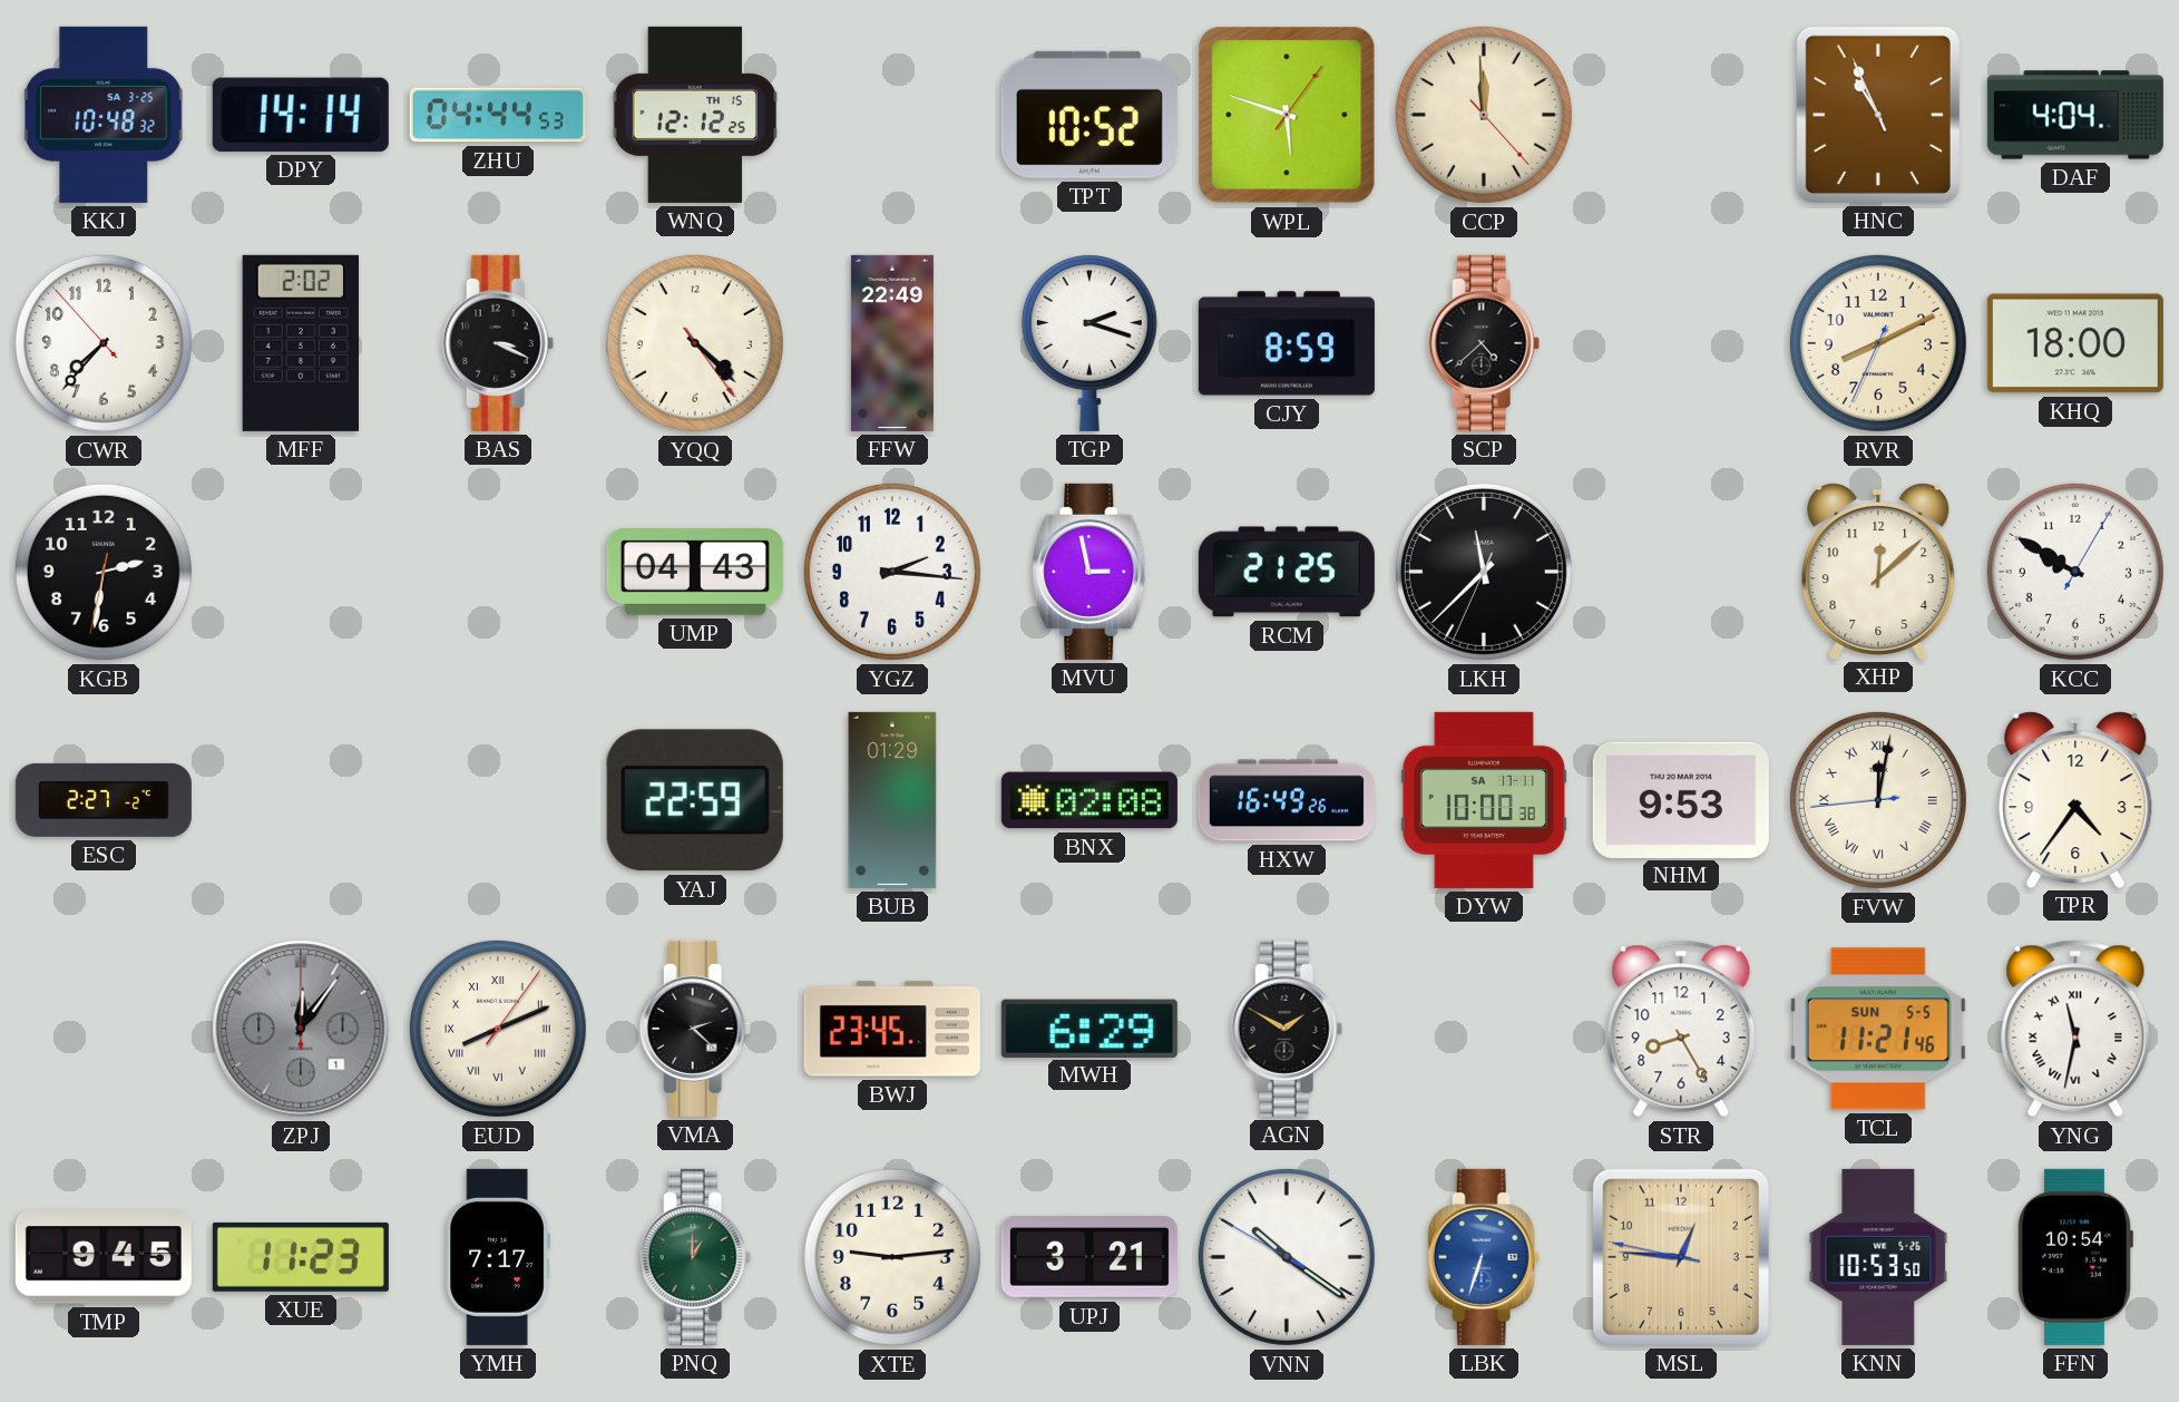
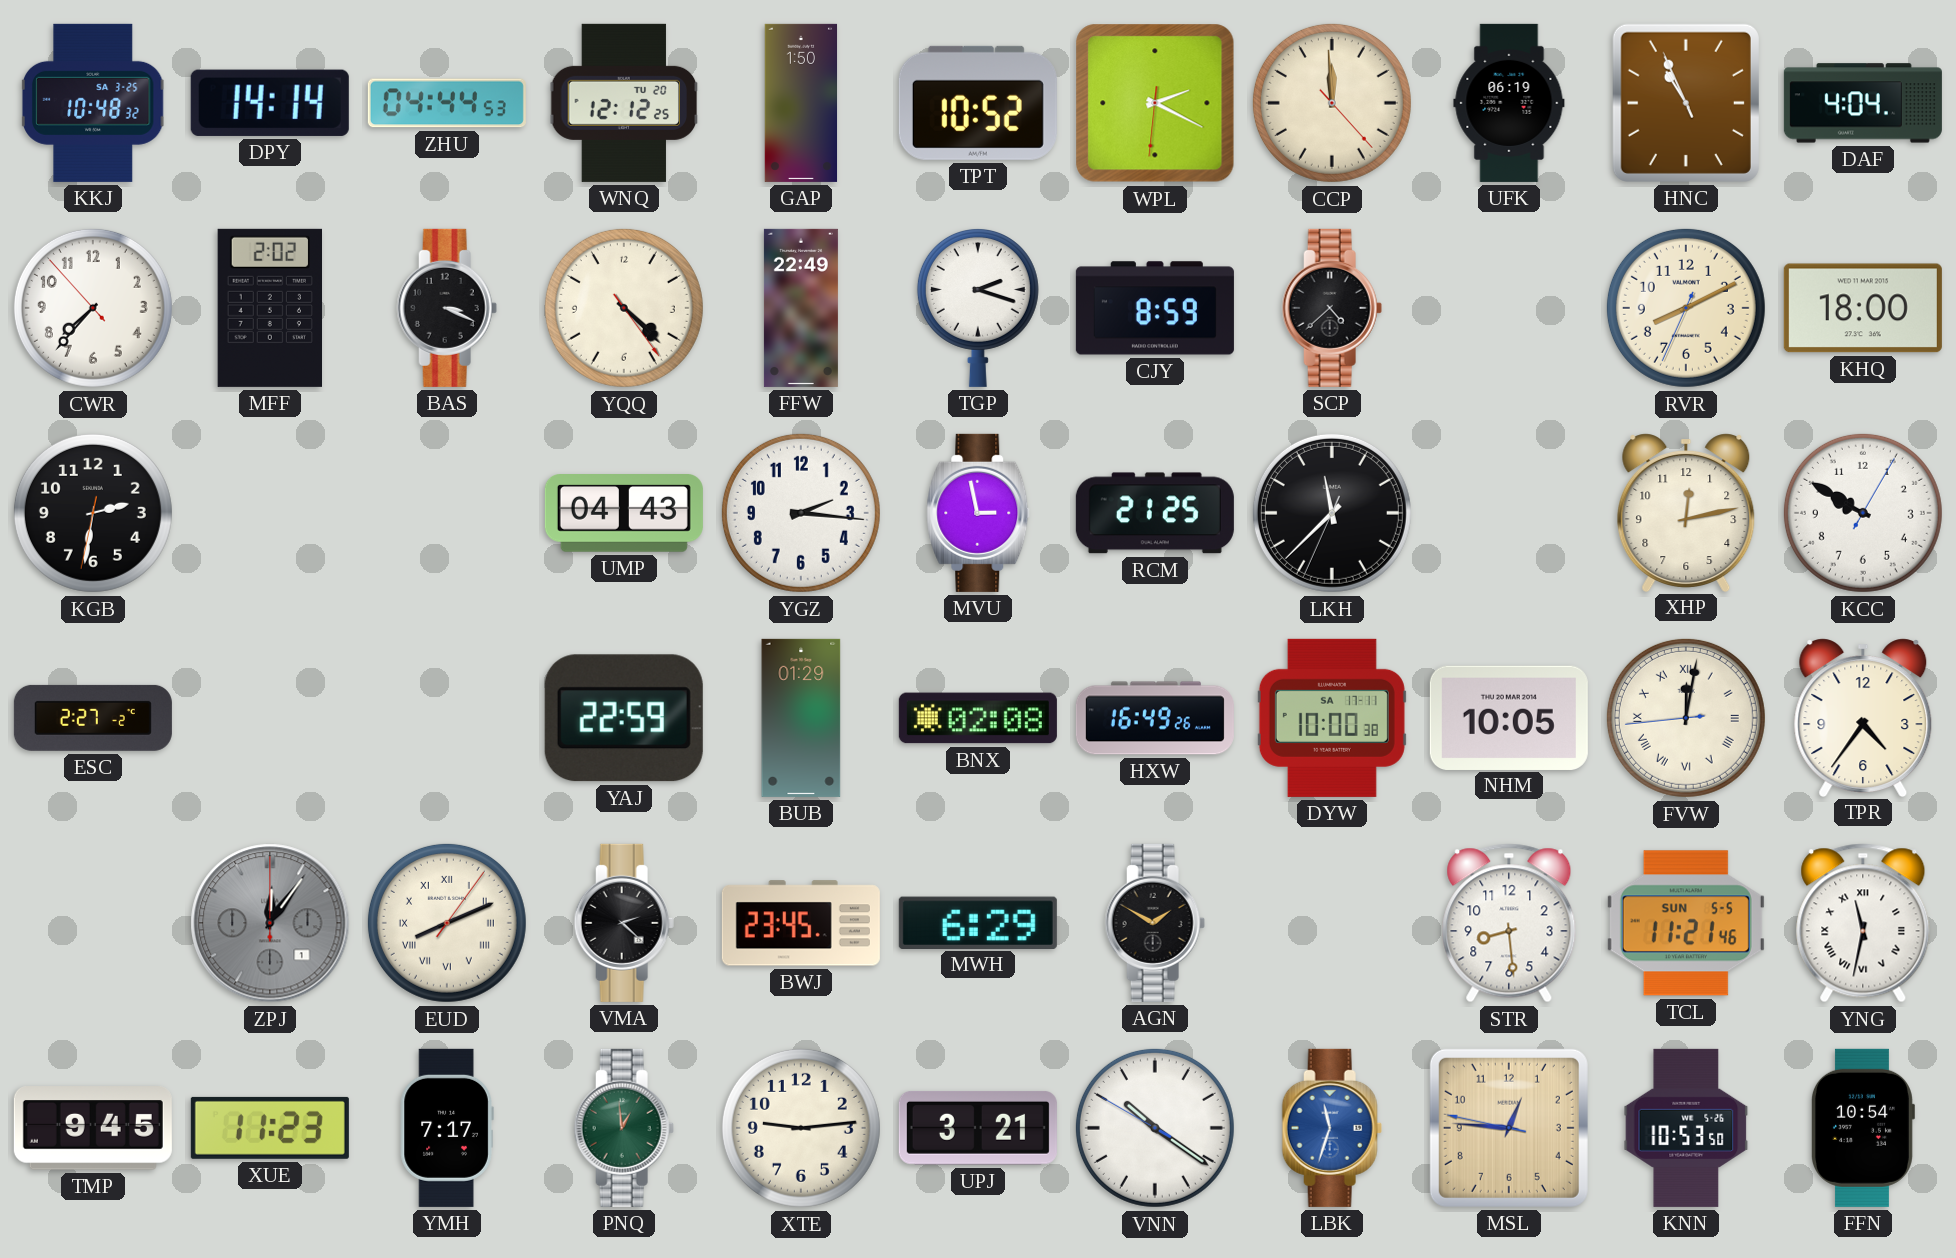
WNQ date: TH 15 -> TU 20
GAP: none -> 1:50
WPL: 5:48 -> 2:19
UFK: none -> 06:19
XHP: 12:08 -> 12:13
NHM: 9:53 -> 10:05
STR: 8:25 -> 8:29
PNQ: 1:00 -> 12:59
LBK: 6:33 -> 11:33
